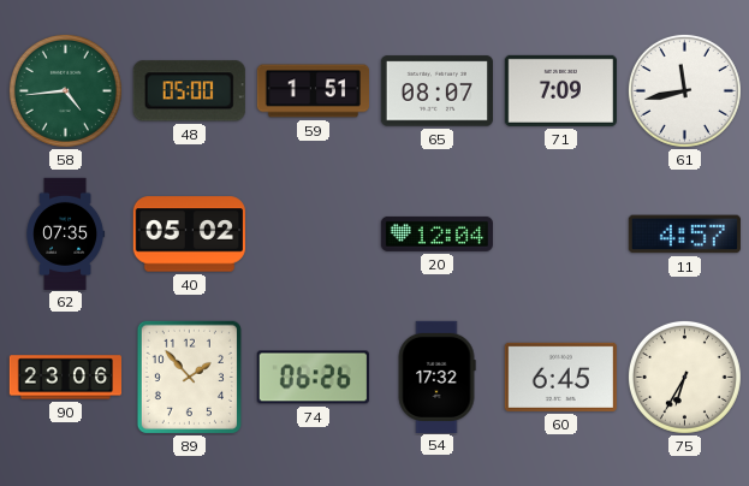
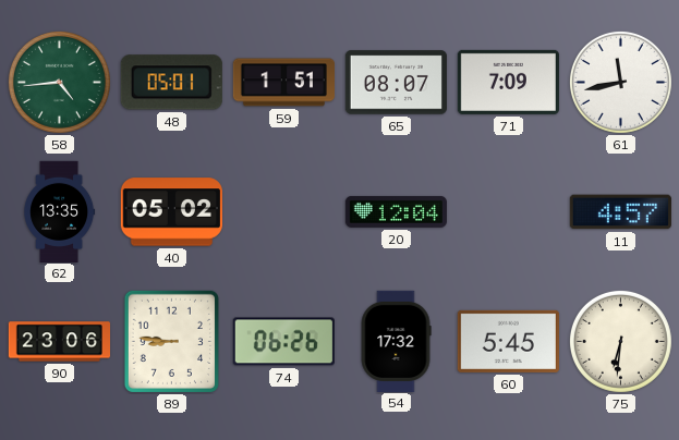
48: 05:00 -> 05:01
62: 07:35 -> 13:35
89: 1:53 -> 8:46
60: 6:45 -> 5:45
75: 6:35 -> 6:31
